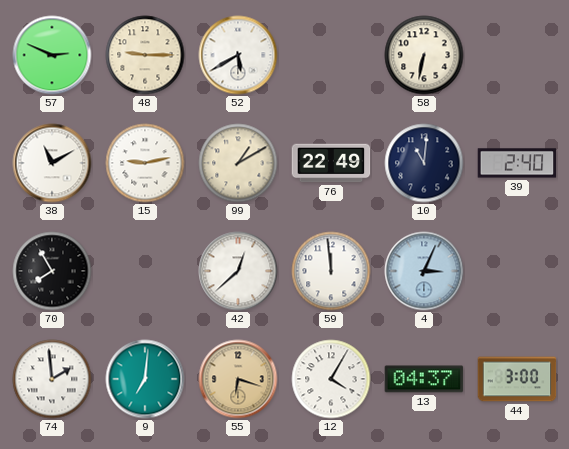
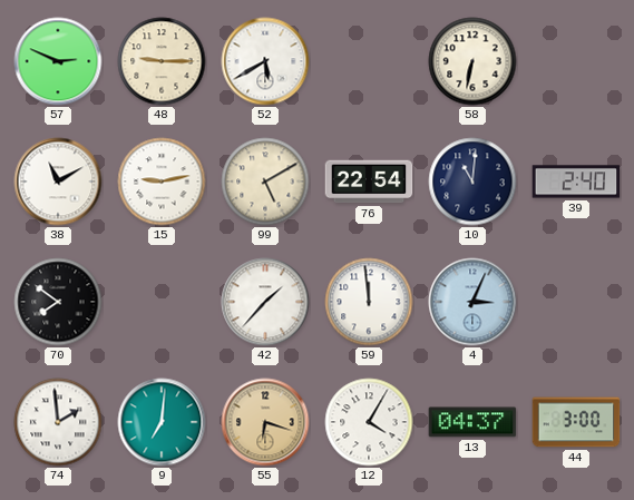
99: 1:10 -> 5:10
76: 22:49 -> 22:54
70: 7:55 -> 7:51
42: 12:38 -> 1:37
